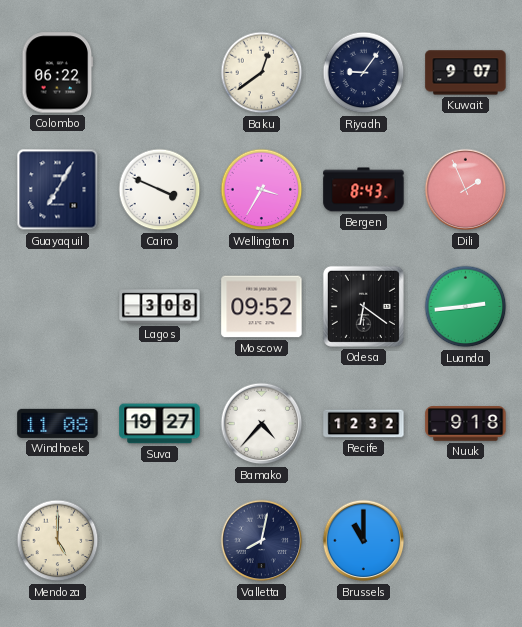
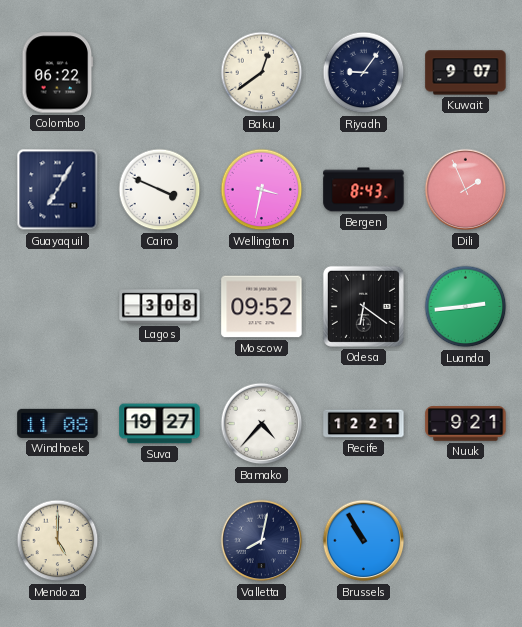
Wellington: 3:35 -> 3:32
Recife: 12:32 -> 12:21
Nuuk: 9:18 -> 9:21
Brussels: 11:00 -> 10:55
